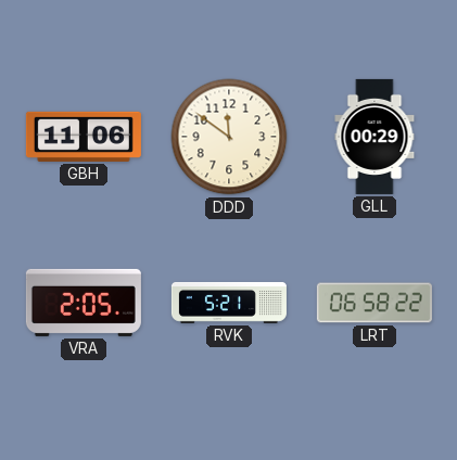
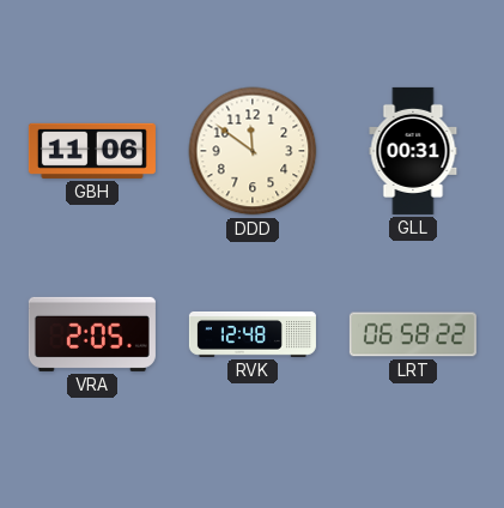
GLL: 00:29 -> 00:31
RVK: 5:21 -> 12:48
